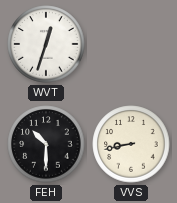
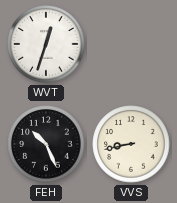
FEH: 10:30 -> 10:26
